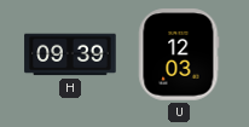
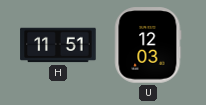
H: 09:39 -> 11:51
